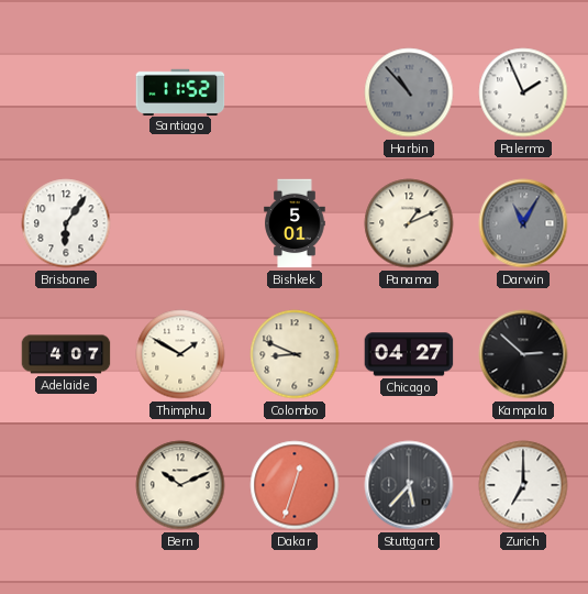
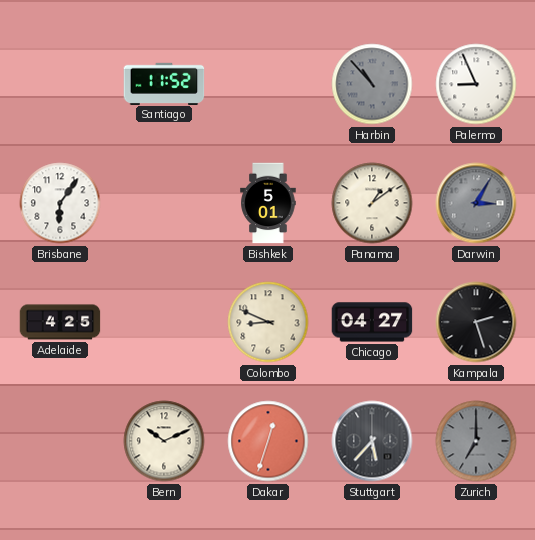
Palermo: 1:56 -> 8:56
Panama: 1:11 -> 1:09
Darwin: 11:05 -> 3:05
Adelaide: 4:07 -> 4:25
Thimphu: 1:50 -> none
Kampala: 2:52 -> 2:27
Zurich dial: white -> grey
